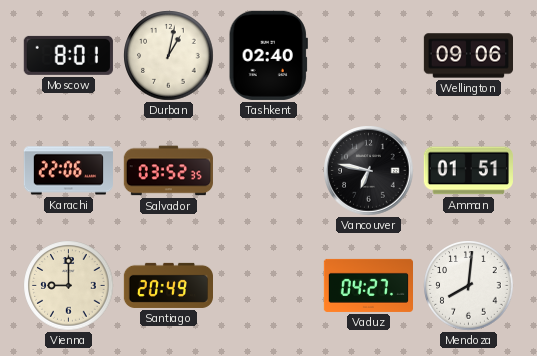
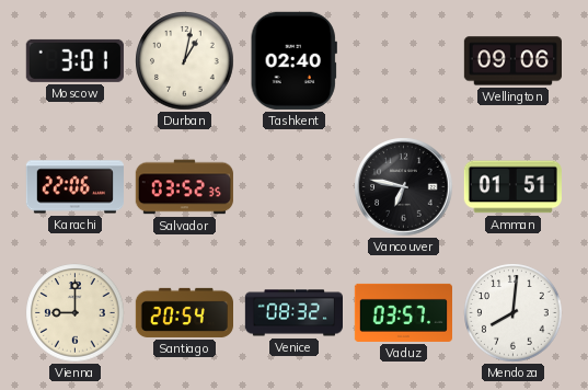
Moscow: 8:01 -> 3:01
Santiago: 20:49 -> 20:54
Venice: none -> 08:32
Vaduz: 04:27 -> 03:57
